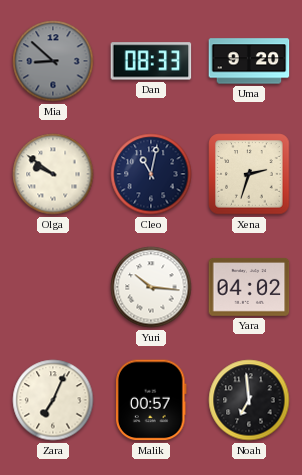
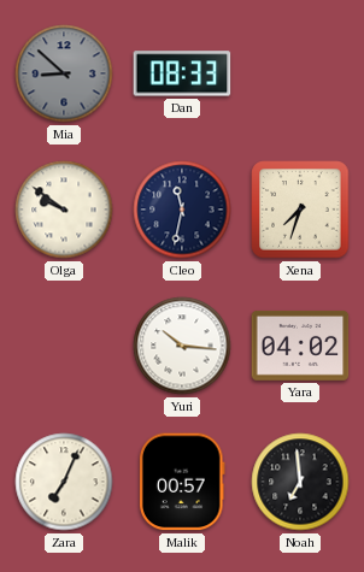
Uma: 9:20 -> none
Cleo: 11:02 -> 11:32
Xena: 2:33 -> 7:33
